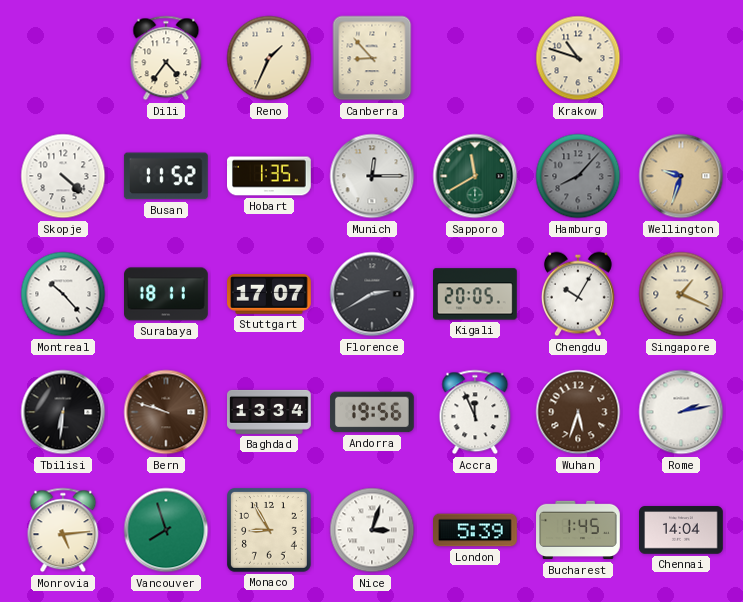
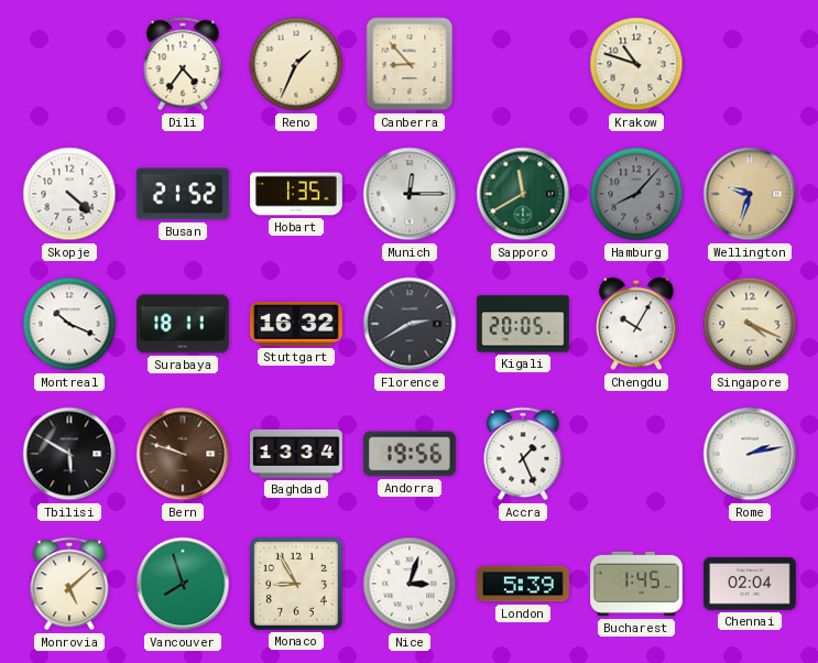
Busan: 11:52 -> 21:52
Montreal: 10:23 -> 10:19
Stuttgart: 17:07 -> 16:32
Singapore: 1:19 -> 4:19
Tbilisi: 6:31 -> 5:50
Accra: 11:56 -> 1:26
Wuhan: 5:33 -> none
Monrovia: 5:14 -> 5:08
Chennai: 14:04 -> 02:04
